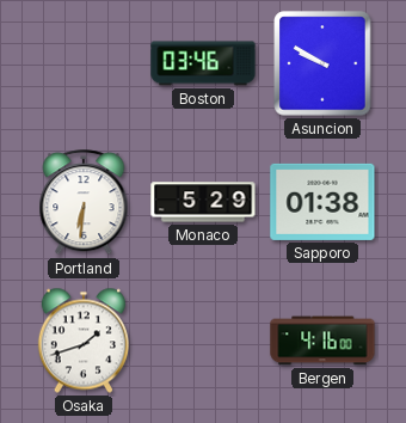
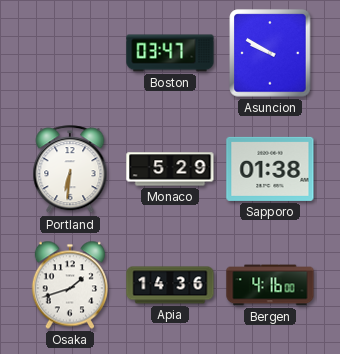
Boston: 03:46 -> 03:47
Apia: none -> 14:36
